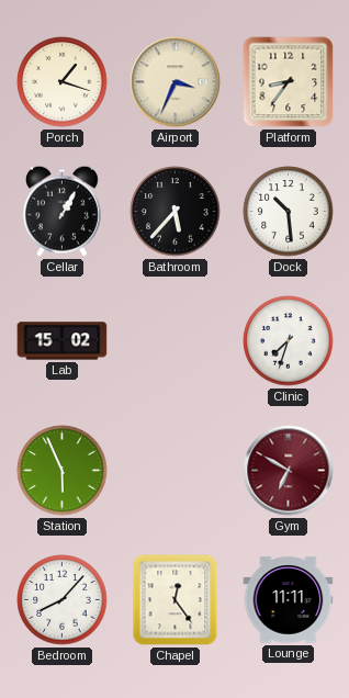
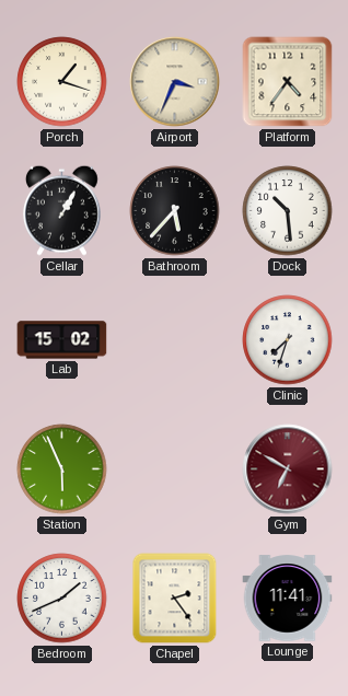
Platform: 8:36 -> 4:36
Bedroom: 8:07 -> 1:41
Chapel: 12:24 -> 2:24
Lounge: 11:11 -> 11:41
